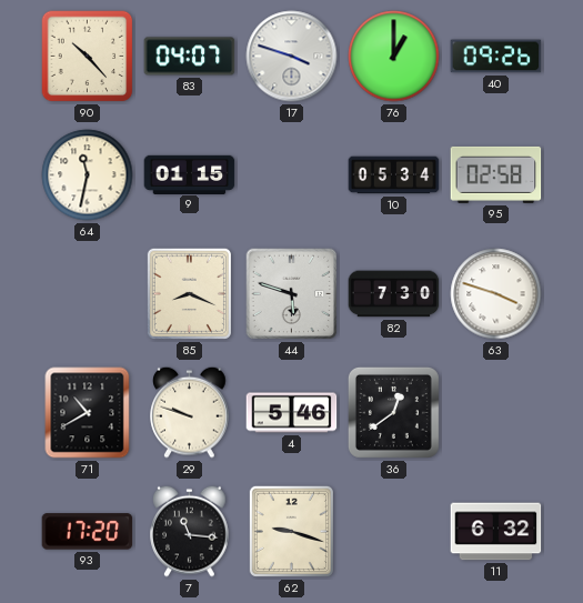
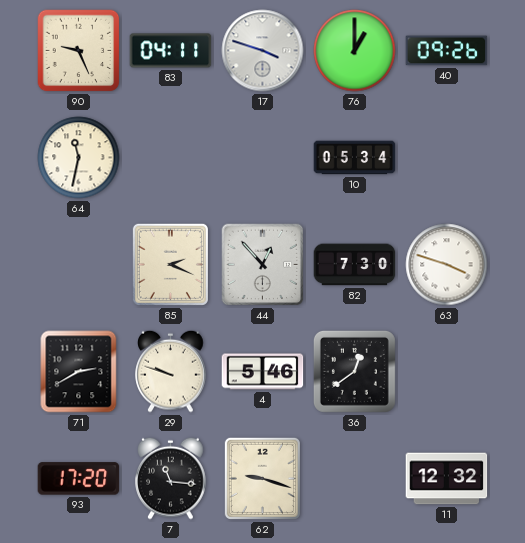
90: 10:23 -> 9:26
83: 04:07 -> 04:11
9: 01:15 -> none
95: 02:58 -> none
85: 8:19 -> 2:19
44: 5:48 -> 12:53
71: 10:40 -> 2:40
11: 6:32 -> 12:32
